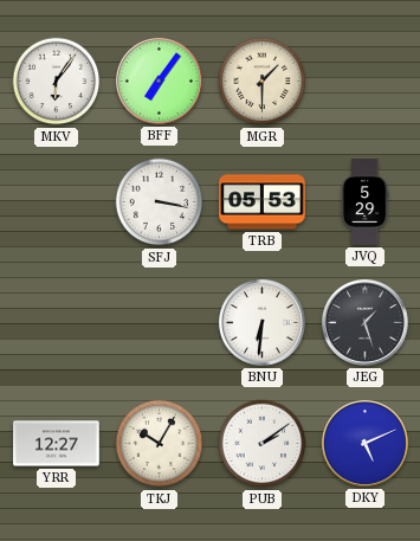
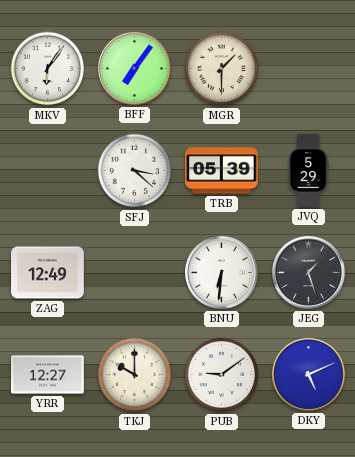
SFJ: 3:17 -> 3:22
TRB: 05:53 -> 05:39
ZAG: none -> 12:49
TKJ: 10:05 -> 10:00
PUB: 2:09 -> 9:09
